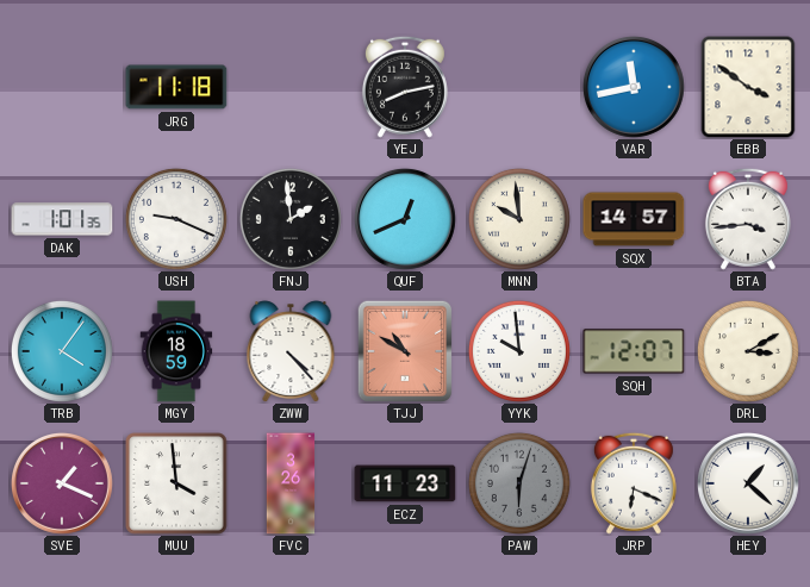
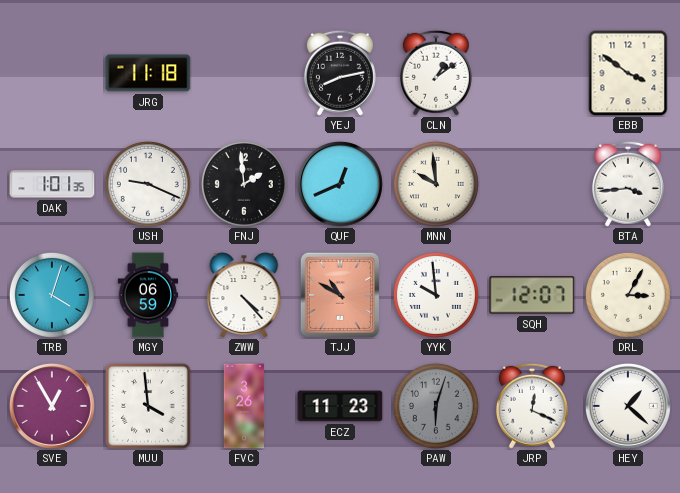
CLN: none -> 1:09
VAR: 11:43 -> none
SQX: 14:57 -> none
TRB: 4:06 -> 4:03
MGY: 18:59 -> 06:59
DRL: 3:10 -> 3:05
SVE: 1:19 -> 12:55
JRP: 6:19 -> 12:19
